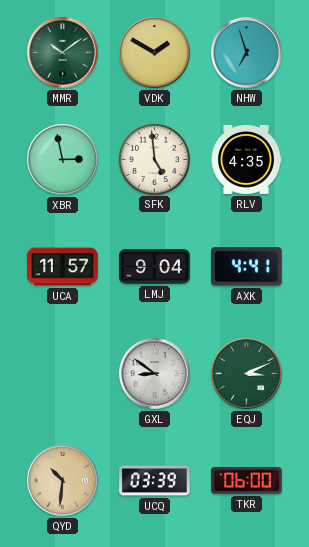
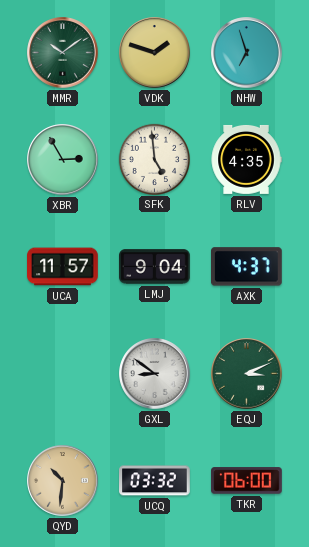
VDK: 1:50 -> 1:48
XBR: 2:58 -> 2:55
AXK: 4:41 -> 4:37
UCQ: 03:39 -> 03:32
